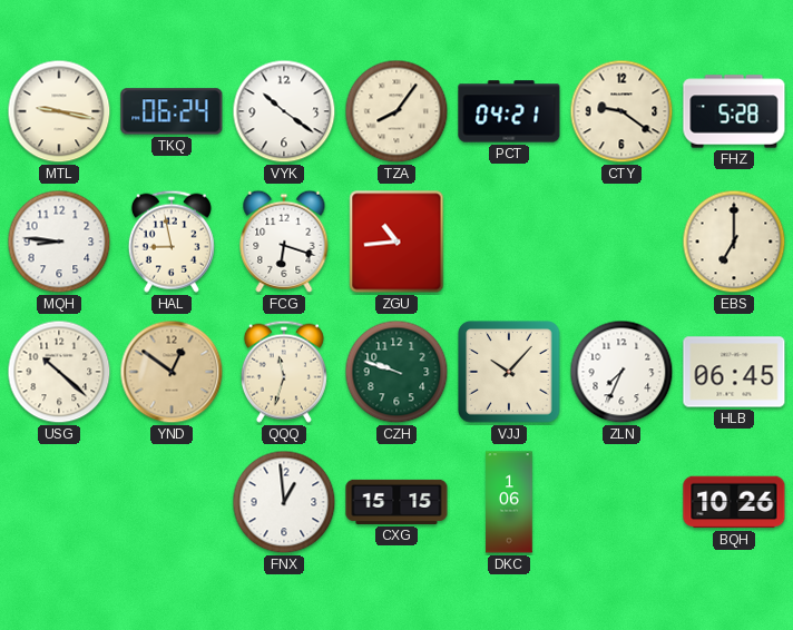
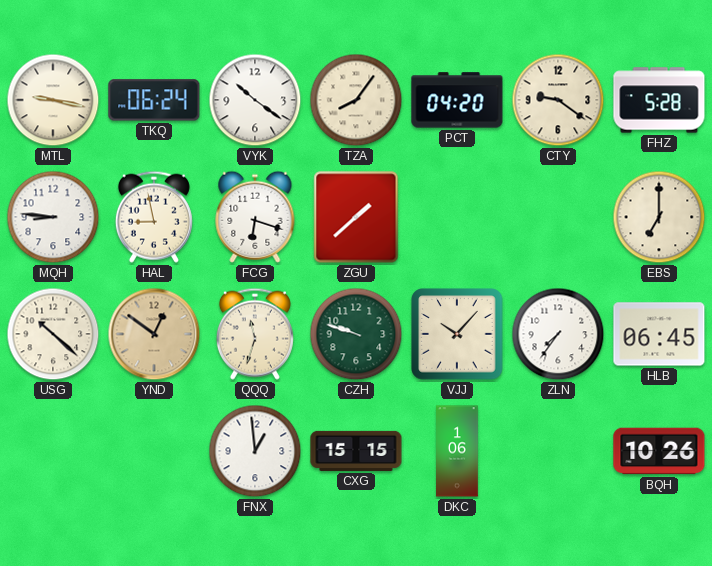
PCT: 04:21 -> 04:20
ZGU: 10:44 -> 1:38
ZLN: 7:34 -> 7:36
